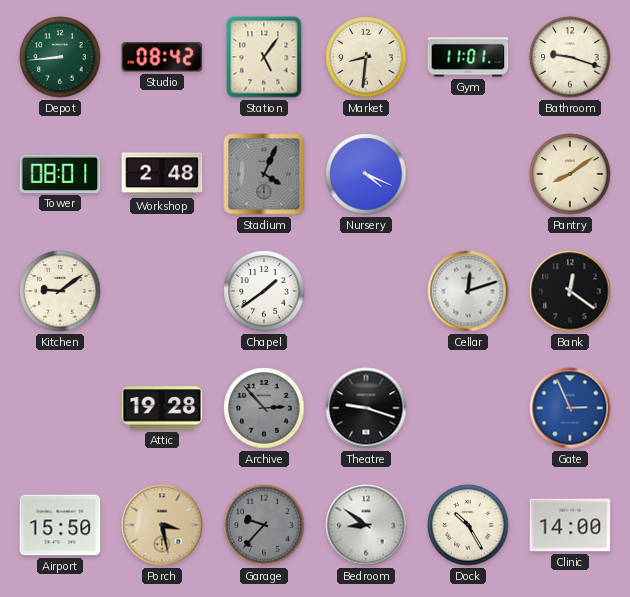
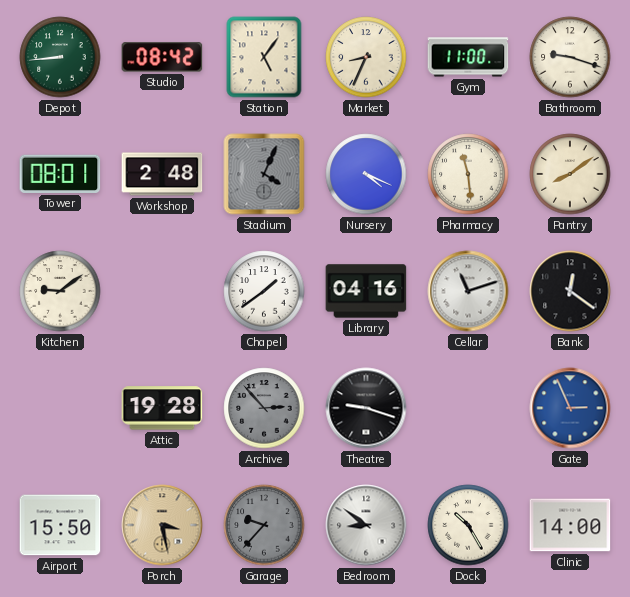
Market: 8:31 -> 8:34
Gym: 11:01 -> 11:00
Pharmacy: none -> 11:29
Library: none -> 04:16
Cellar: 12:12 -> 11:12
